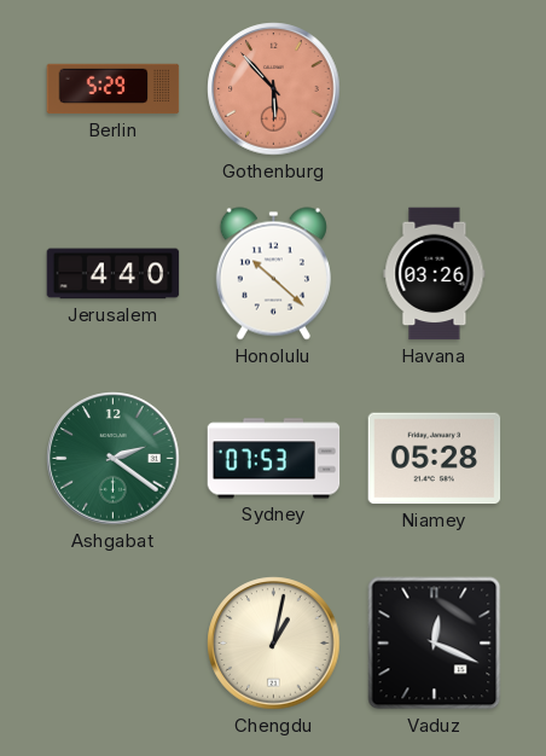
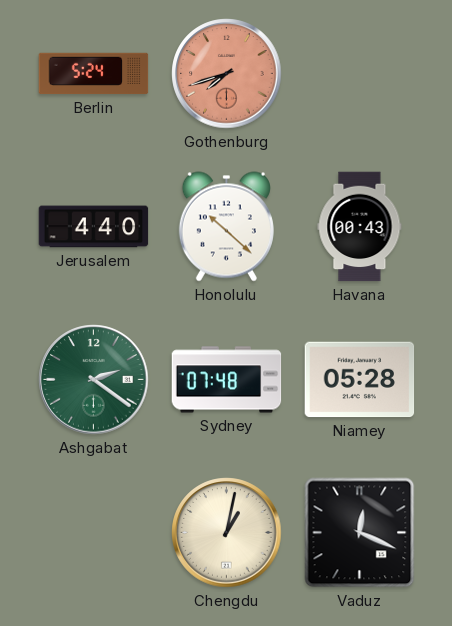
Berlin: 5:29 -> 5:24
Gothenburg: 5:53 -> 7:42
Havana: 03:26 -> 00:43
Sydney: 07:53 -> 07:48
